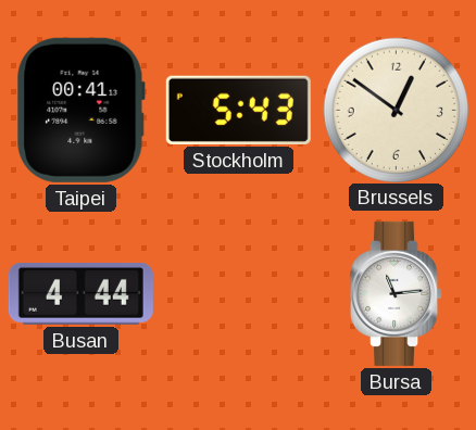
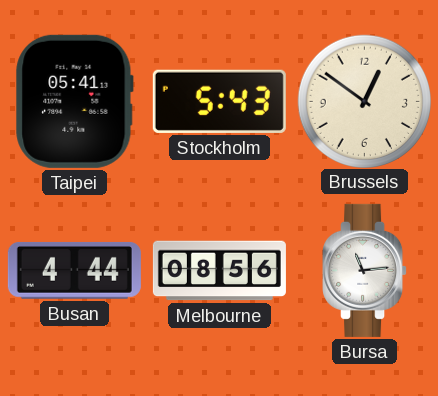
Taipei: 00:41 -> 05:41
Melbourne: none -> 08:56
